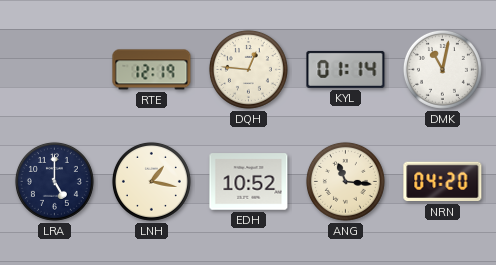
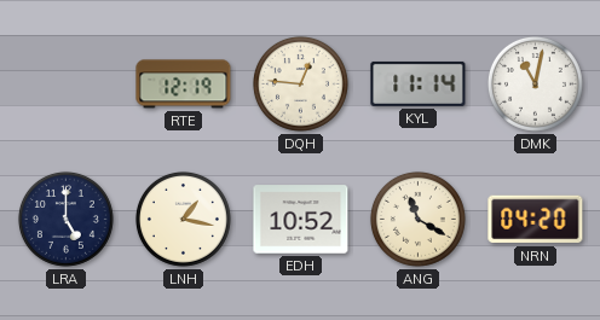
KYL: 01:14 -> 11:14
ANG: 11:16 -> 11:20
